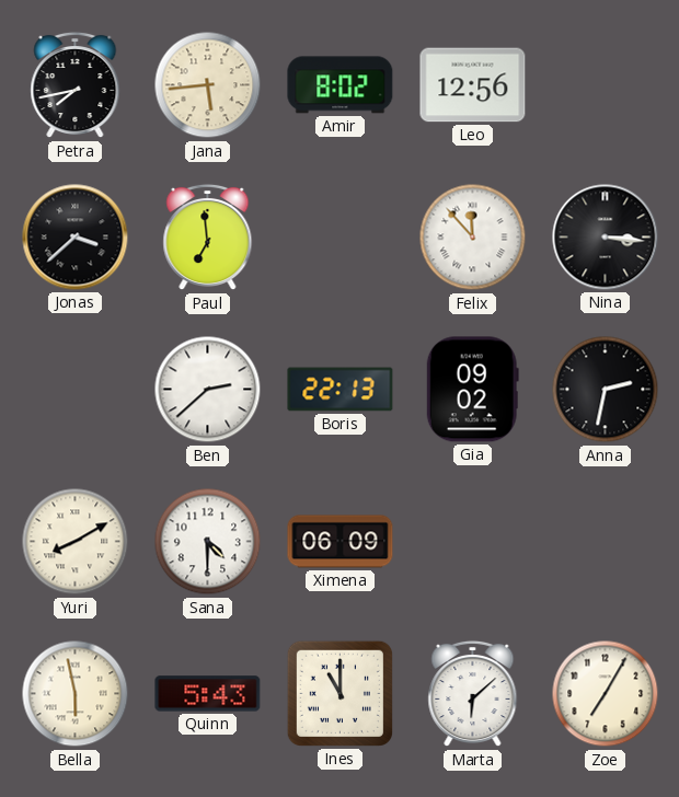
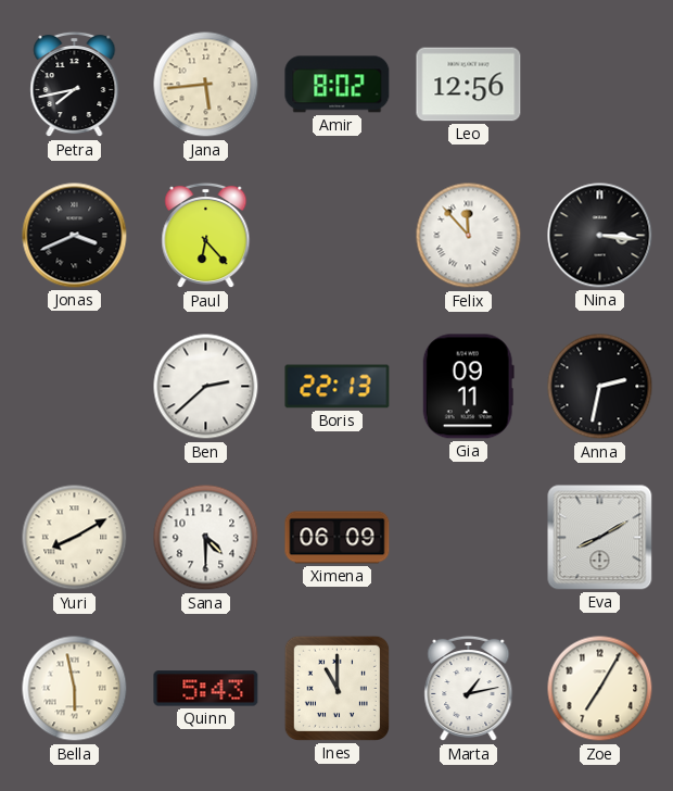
Jonas: 3:38 -> 3:41
Paul: 6:59 -> 6:23
Gia: 09:02 -> 09:11
Eva: none -> 8:10
Marta: 6:08 -> 1:13
